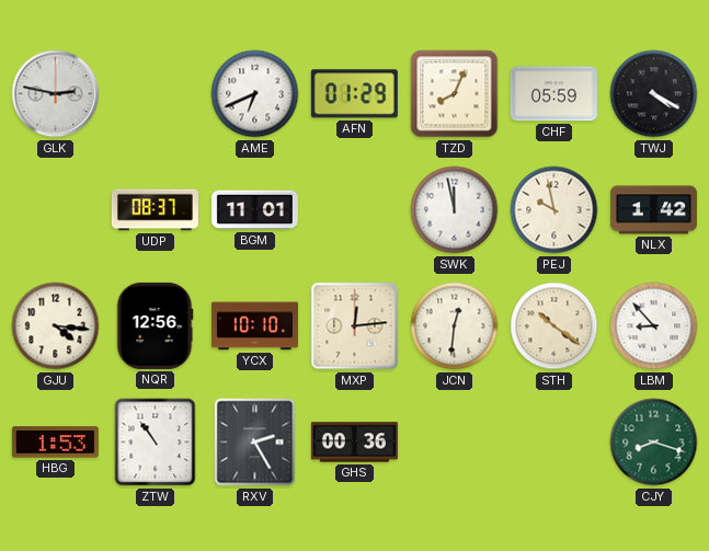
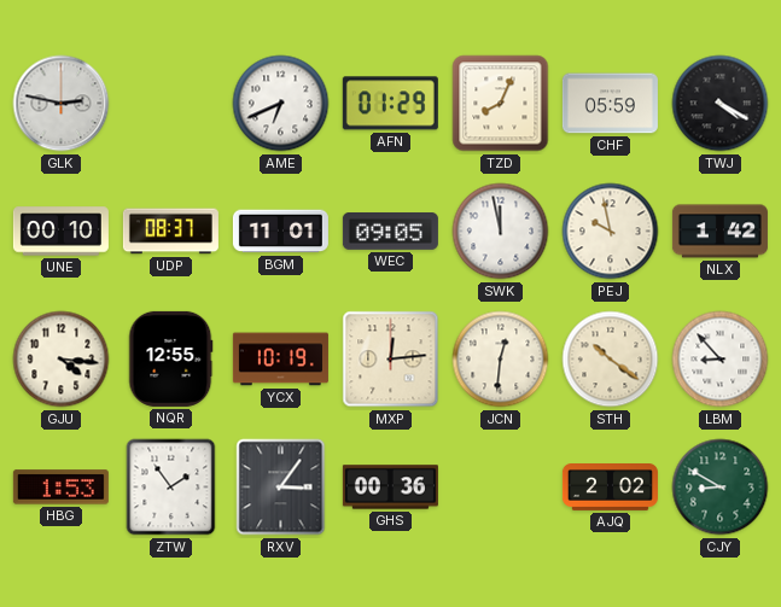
UNE: none -> 00:10
WEC: none -> 09:05
NQR: 12:56 -> 12:55
YCX: 10:10 -> 10:19
ZTW: 10:54 -> 1:54
RXV: 2:25 -> 3:06
AJQ: none -> 2:02
CJY: 8:18 -> 8:50
